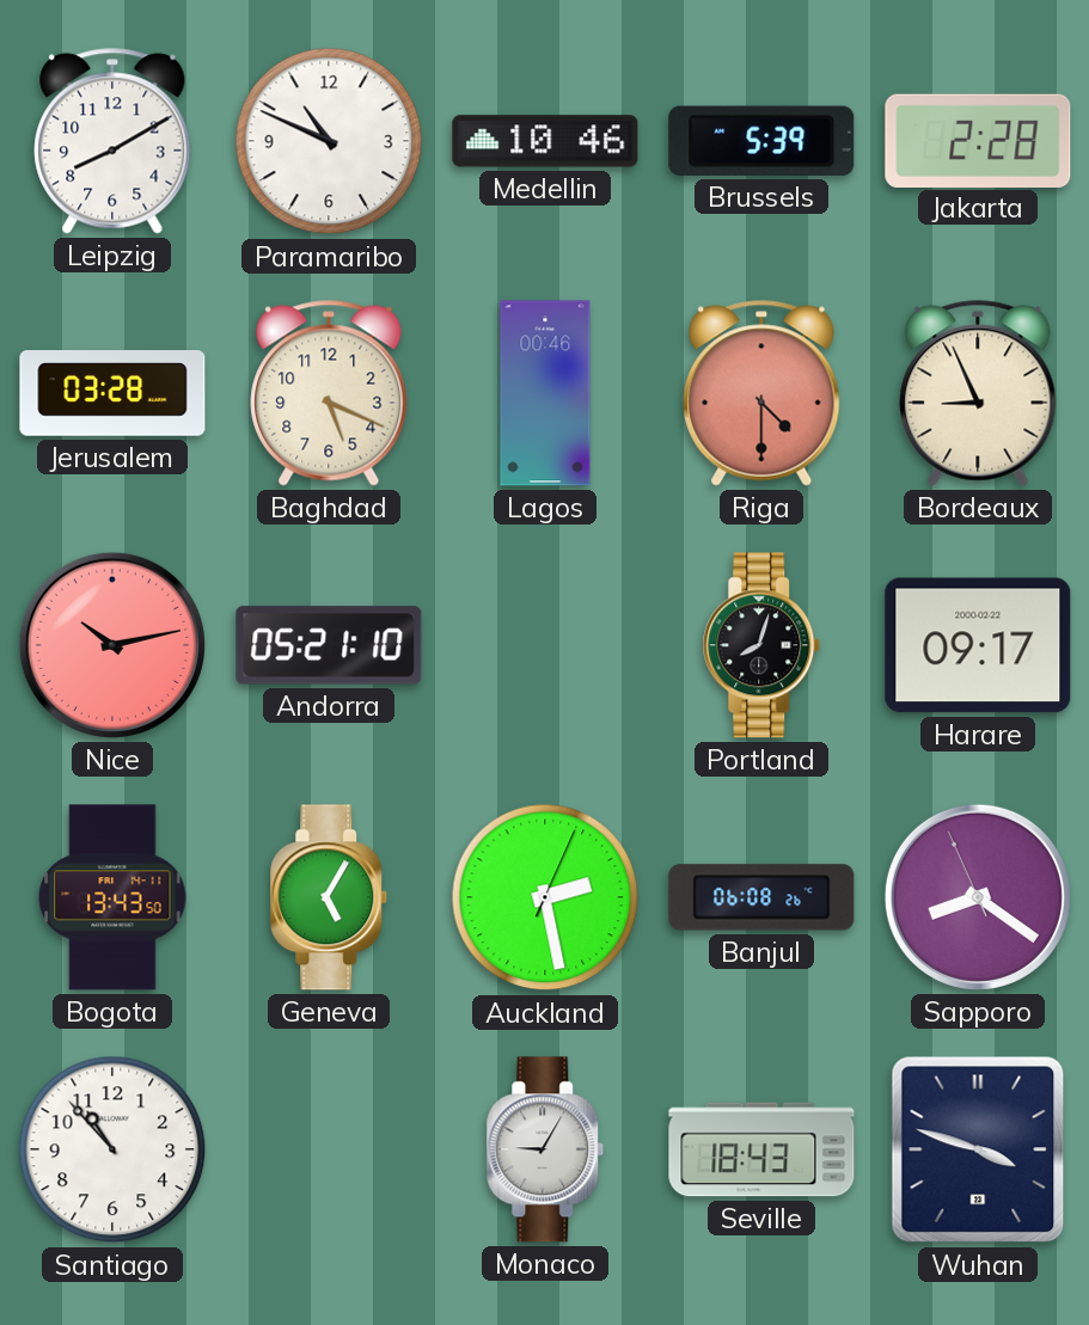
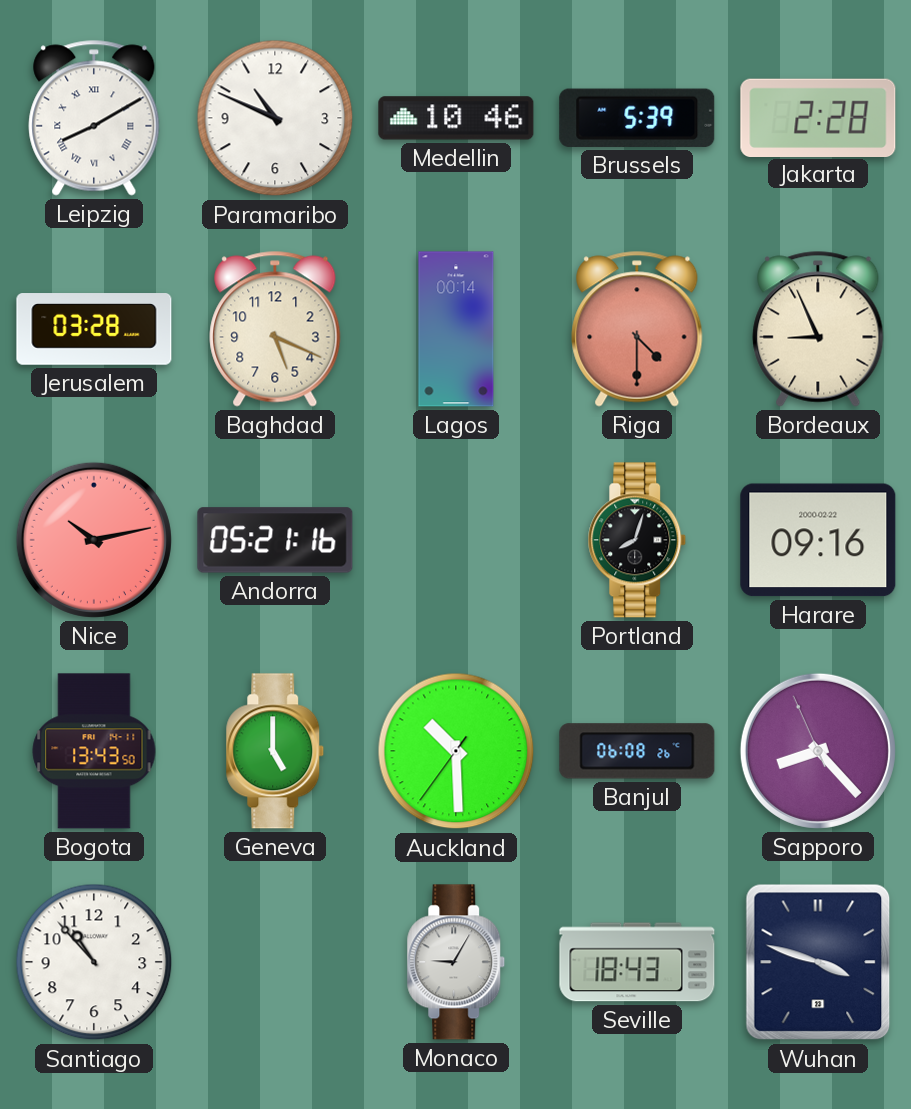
Leipzig numerals: Arabic -> Roman
Lagos: 00:46 -> 00:14
Andorra: 05:21:10 -> 05:21:16
Harare: 09:17 -> 09:16
Geneva: 5:05 -> 5:00
Auckland: 2:28 -> 10:29
Sapporo: 8:20 -> 8:22
